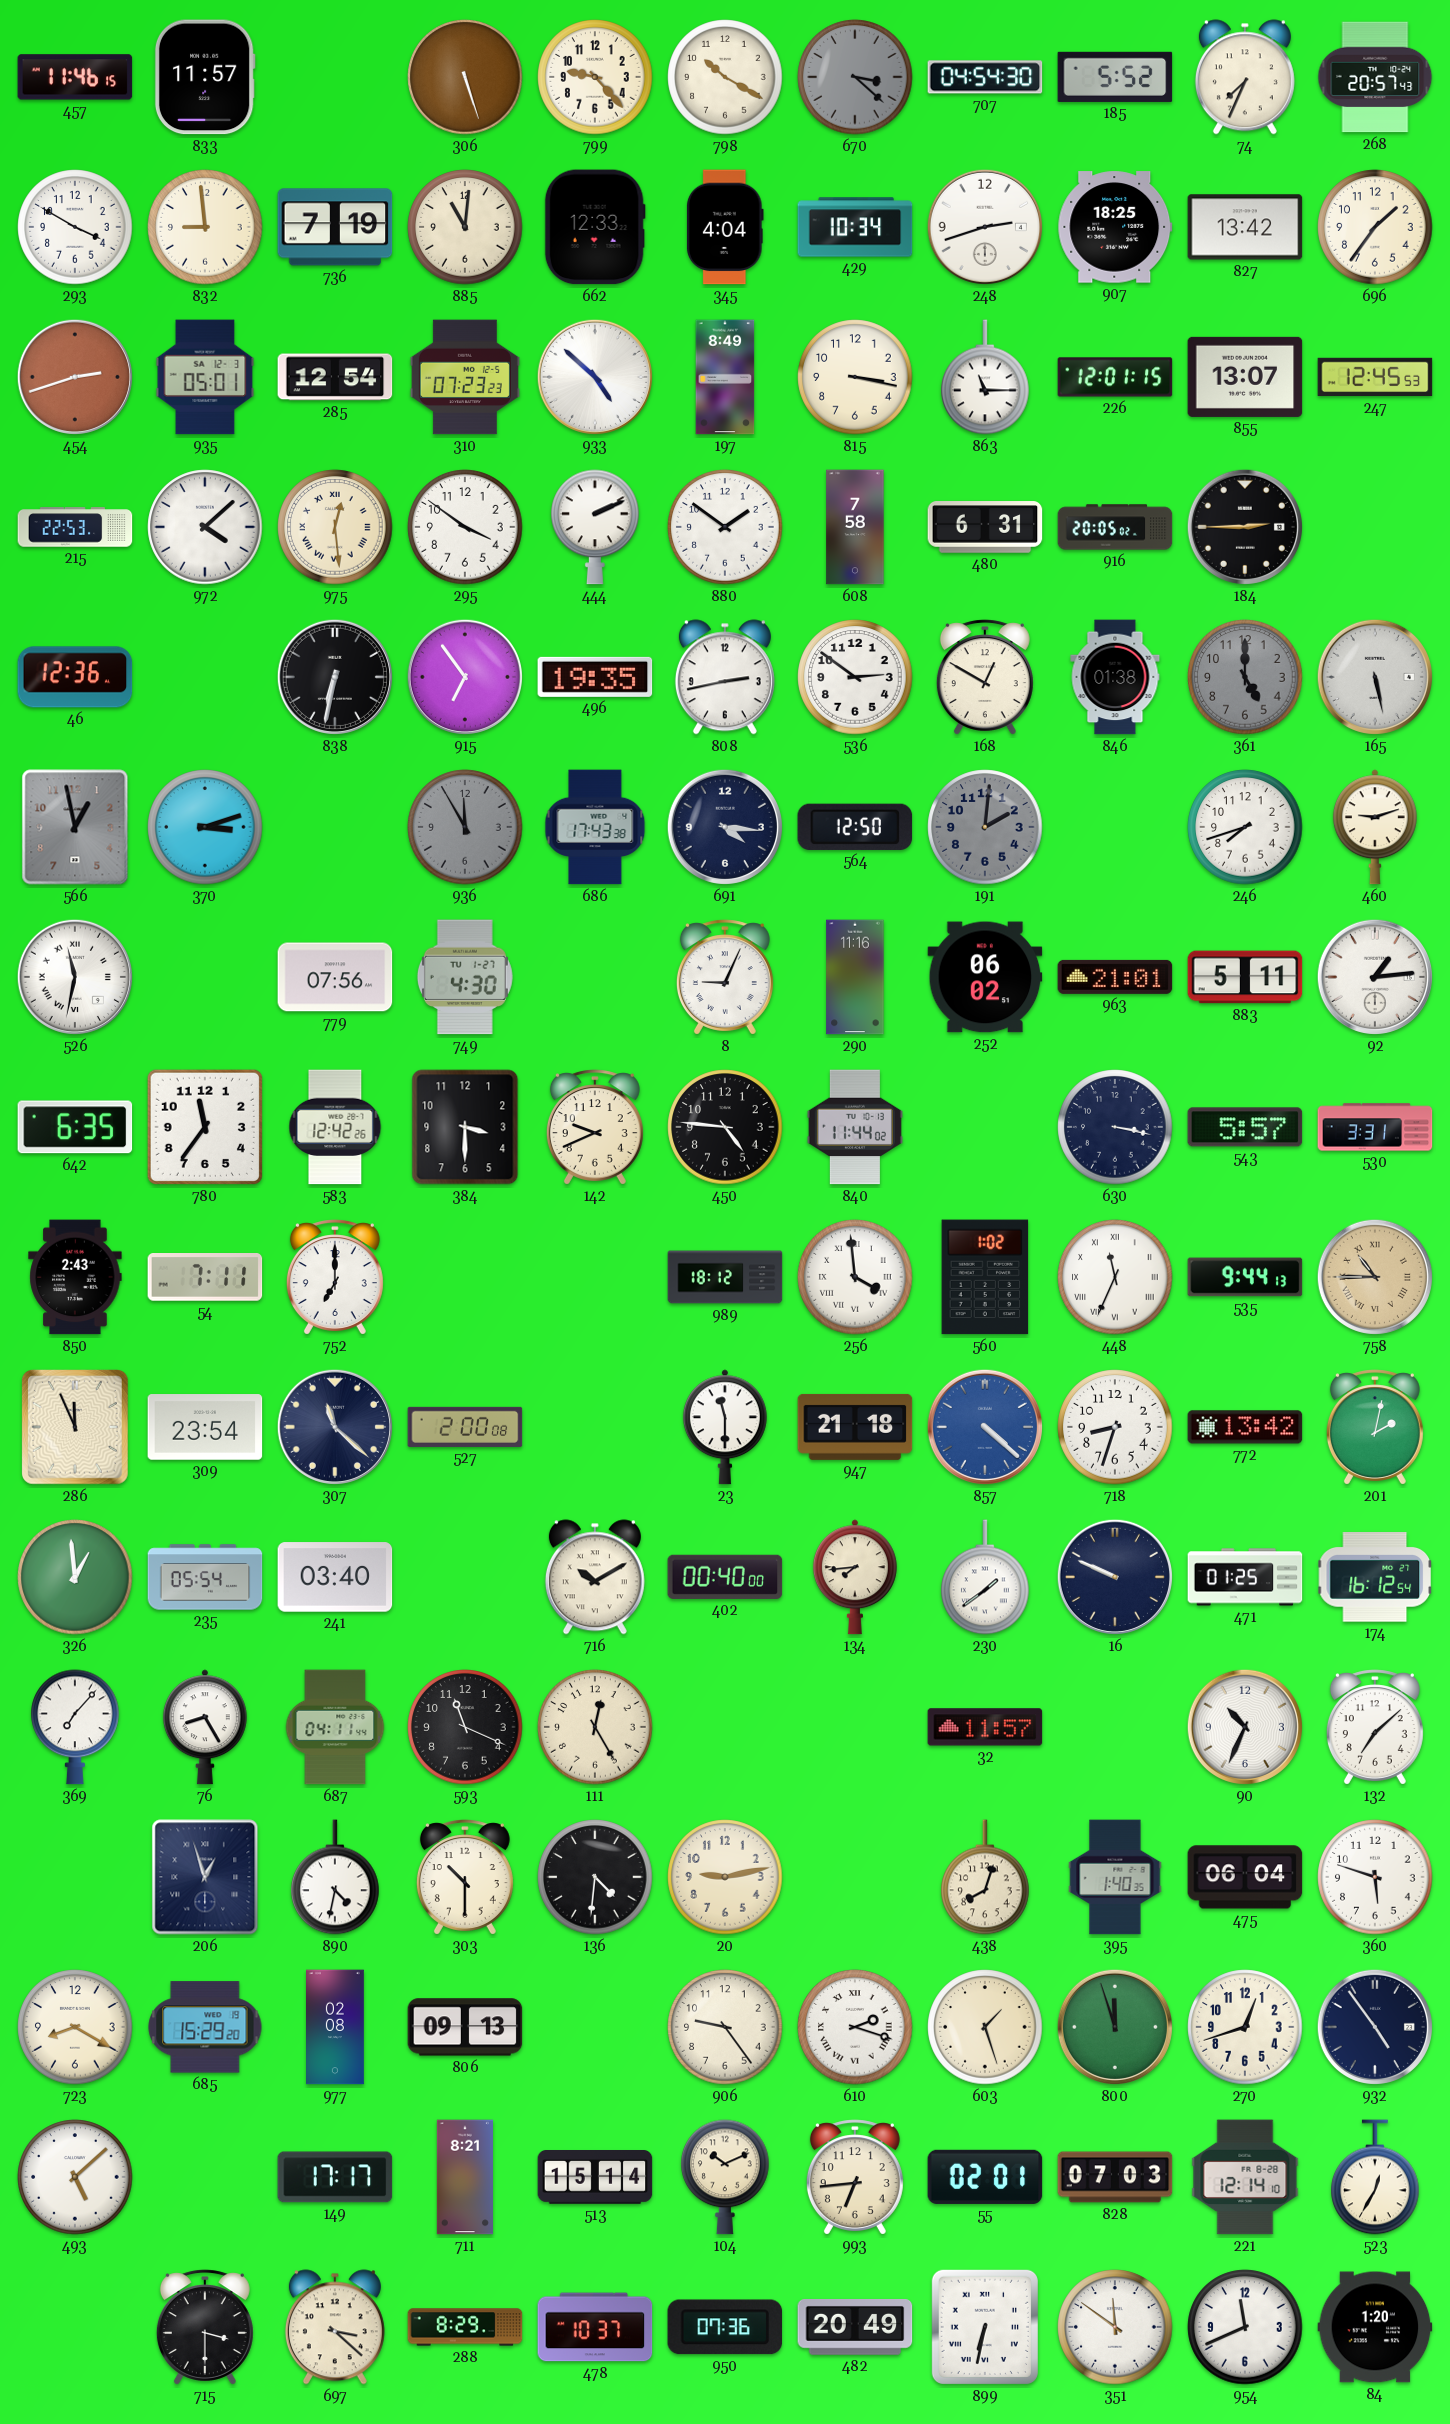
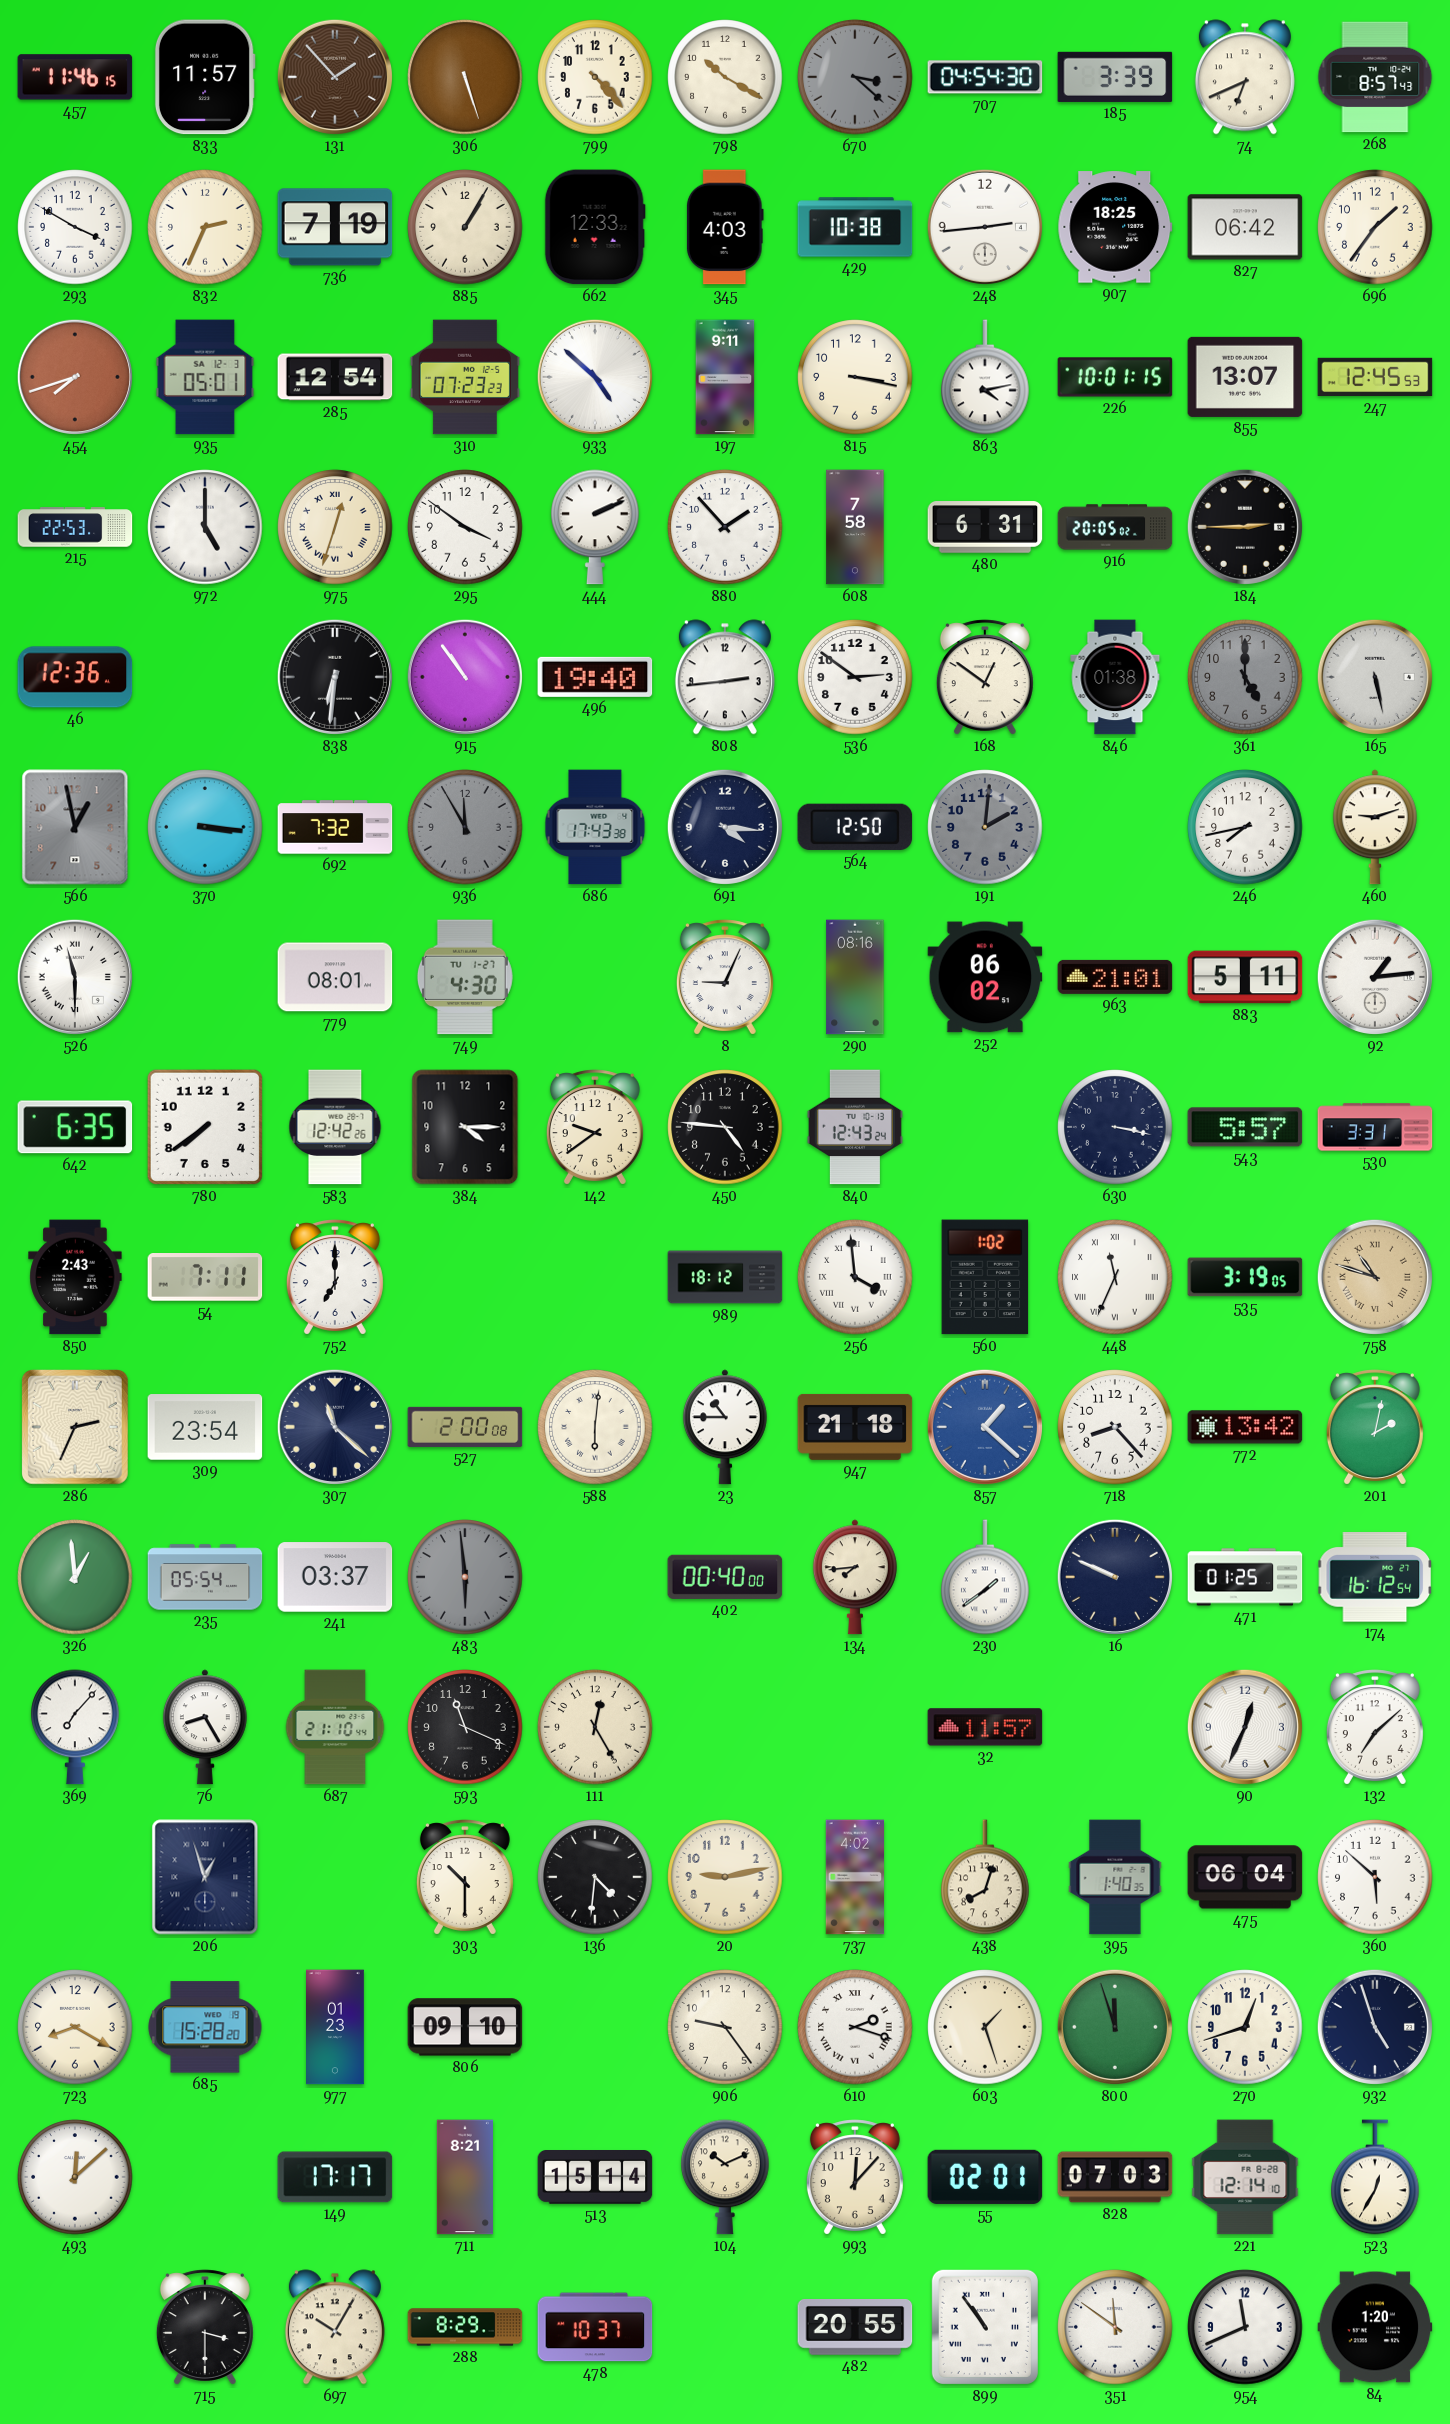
131: none -> 1:53
799: 9:23 -> 4:23
185: 5:52 -> 3:39
74: 7:34 -> 6:41
268: 20:57 -> 8:57
832: 8:59 -> 2:34
885: 11:01 -> 1:05
345: 4:04 -> 4:03
429: 10:34 -> 10:38
248: 2:42 -> 2:44
827: 13:42 -> 06:42
454: 2:42 -> 7:42
197: 8:49 -> 9:11
863: 11:15 -> 4:13
226: 12:01 -> 10:01
972: 4:08 -> 5:00
975: 12:29 -> 12:33
880: 1:51 -> 1:53
838: 6:32 -> 6:31
915: 6:54 -> 10:54
496: 19:35 -> 19:40
808: 2:43 -> 2:44
168: 12:50 -> 12:51
370: 3:12 -> 3:16
692: none -> 7:32
246: 7:42 -> 7:43
526: 11:32 -> 11:30
779: 07:56 -> 08:01
290: 11:16 -> 08:16
780: 11:36 -> 7:39
384: 3:30 -> 4:15
142: 9:41 -> 9:39
840: 11:44 -> 12:43
535: 9:44 -> 3:19
758: 10:45 -> 10:48
286: 11:56 -> 2:34
588: none -> 6:01
23: 11:30 -> 10:45
857: 4:22 -> 1:22
718: 8:33 -> 8:23
241: 03:40 -> 03:37
483: none -> 5:59
716: 10:10 -> none
687: 04:11 -> 21:10
90: 10:34 -> 12:34
890: 4:32 -> none
737: none -> 4:02
360: 5:48 -> 5:52
685: 15:29 -> 15:28
977: 02:08 -> 01:23
806: 09:13 -> 09:10
932: 4:54 -> 4:57
493: 5:08 -> 12:08
993: 6:44 -> 12:07
697: 3:22 -> 10:05
950: 07:36 -> none
482: 20:49 -> 20:55
899: 6:32 -> 10:54
